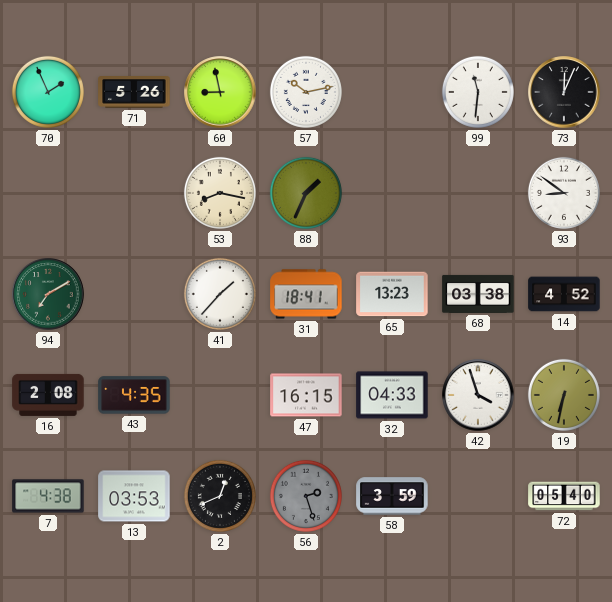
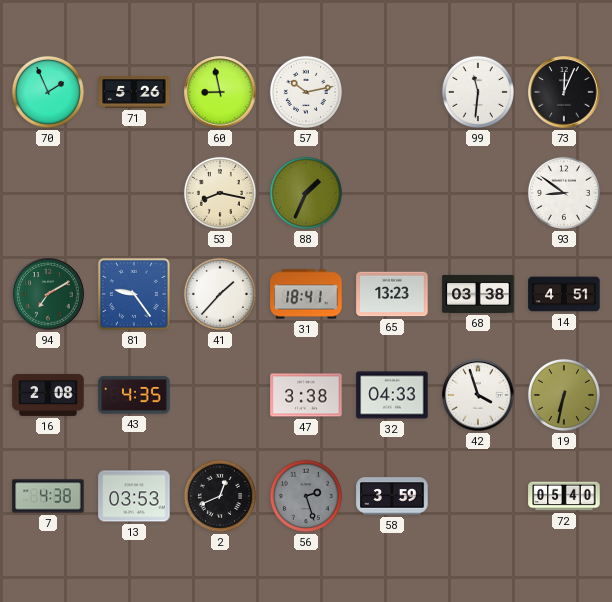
81: none -> 9:24
14: 4:52 -> 4:51
47: 16:15 -> 3:38
